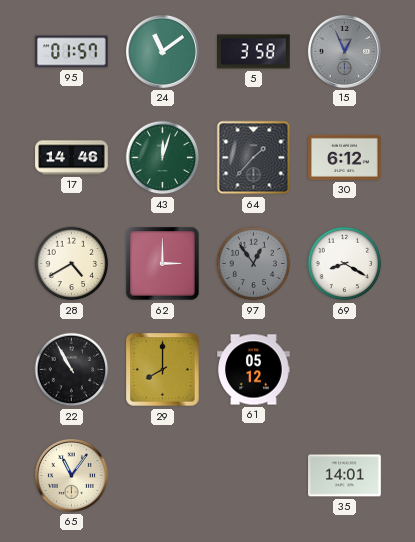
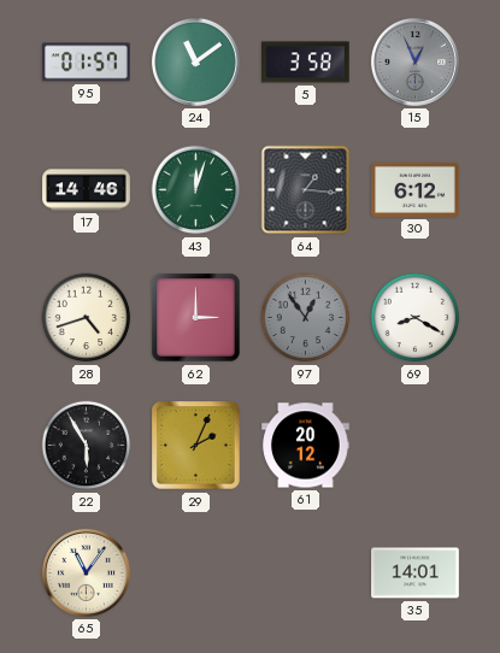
64: 1:37 -> 1:16
28: 4:40 -> 4:42
22: 10:55 -> 5:55
29: 8:00 -> 2:04
61: 05:12 -> 20:12
